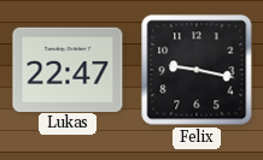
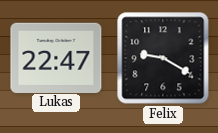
Felix: 9:17 -> 9:20
